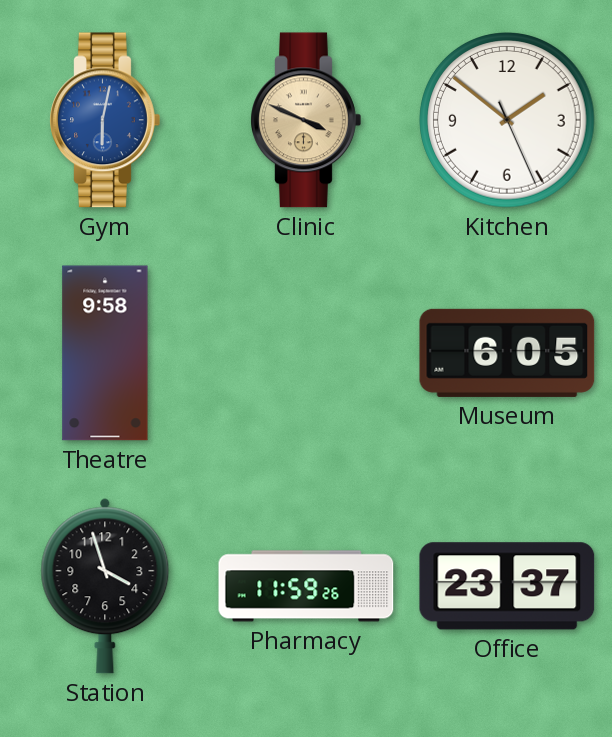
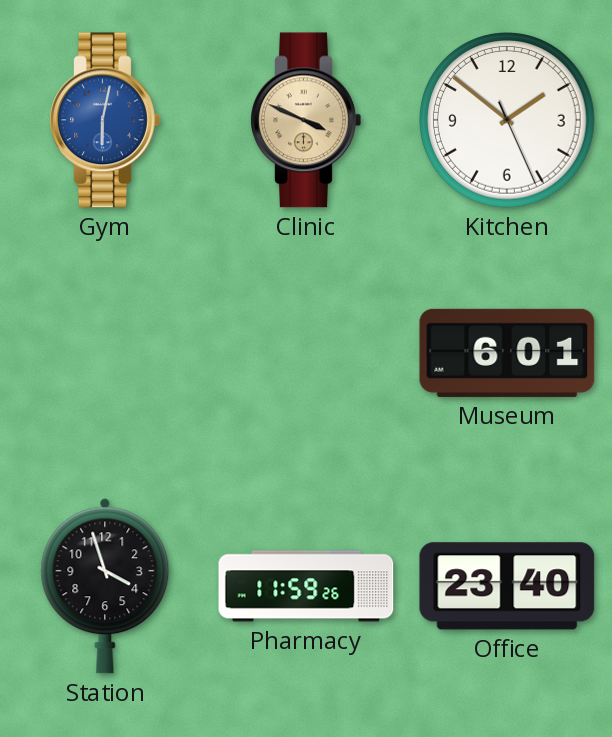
Theatre: 9:58 -> none
Museum: 6:05 -> 6:01
Office: 23:37 -> 23:40
